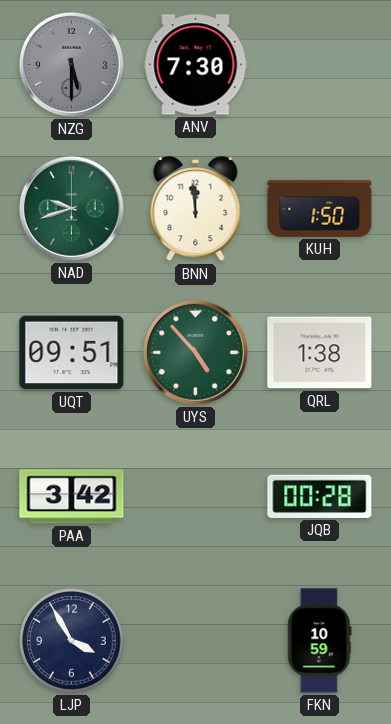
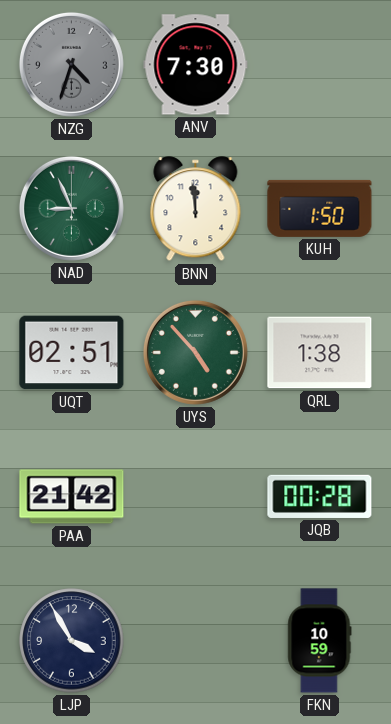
NZG: 5:30 -> 4:33
NAD: 9:42 -> 8:56
UQT: 09:51 -> 02:51
PAA: 3:42 -> 21:42
